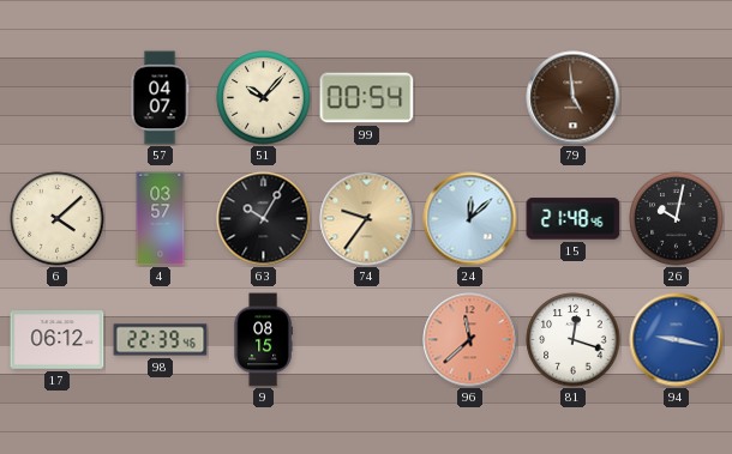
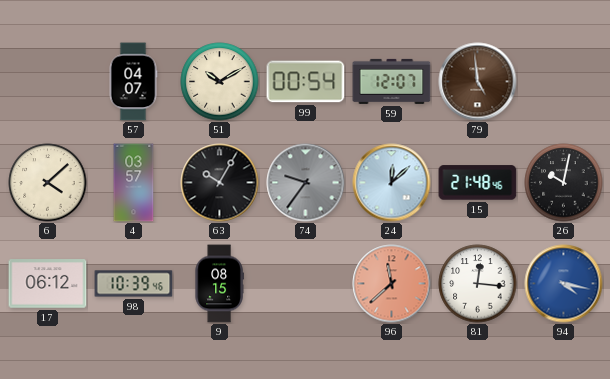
51: 10:07 -> 10:10
59: none -> 12:07
74 dial: champagne -> grey
98: 22:39 -> 10:39
81: 12:18 -> 12:16
94: 9:17 -> 4:17
